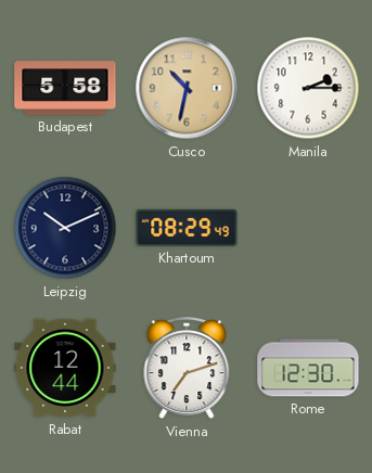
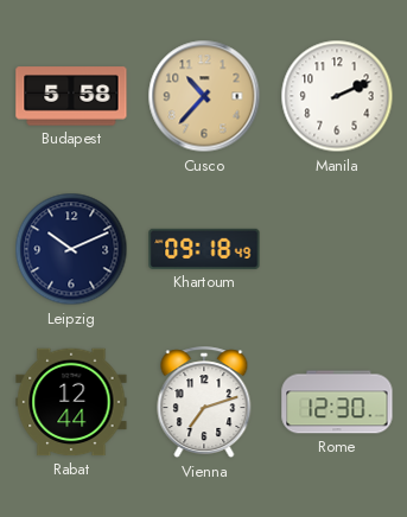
Cusco: 10:32 -> 10:37
Manila: 2:15 -> 2:11
Khartoum: 08:29 -> 09:18
